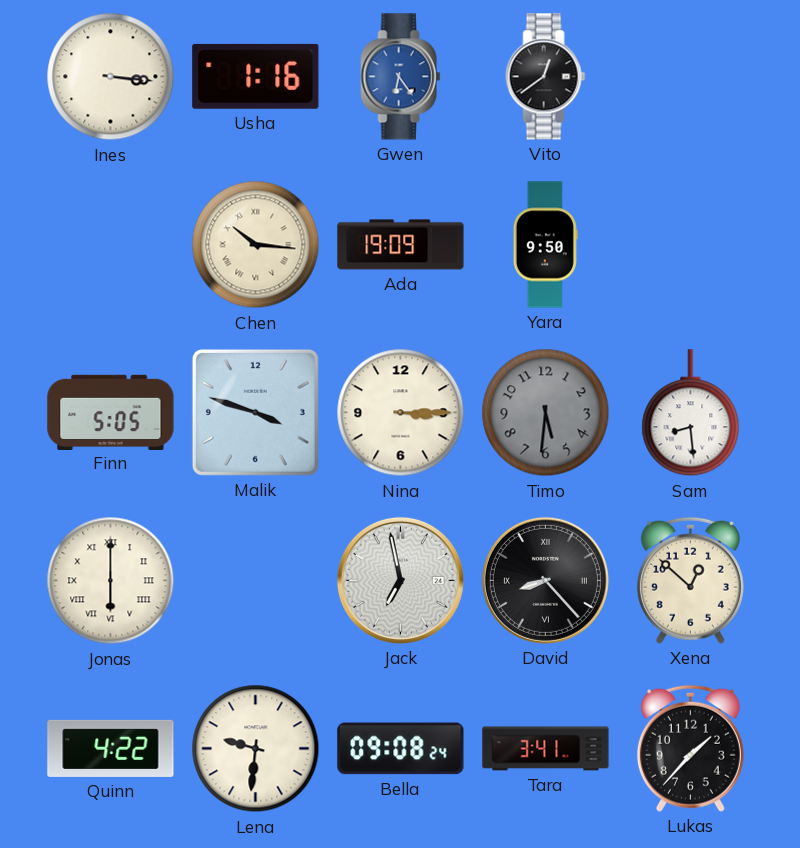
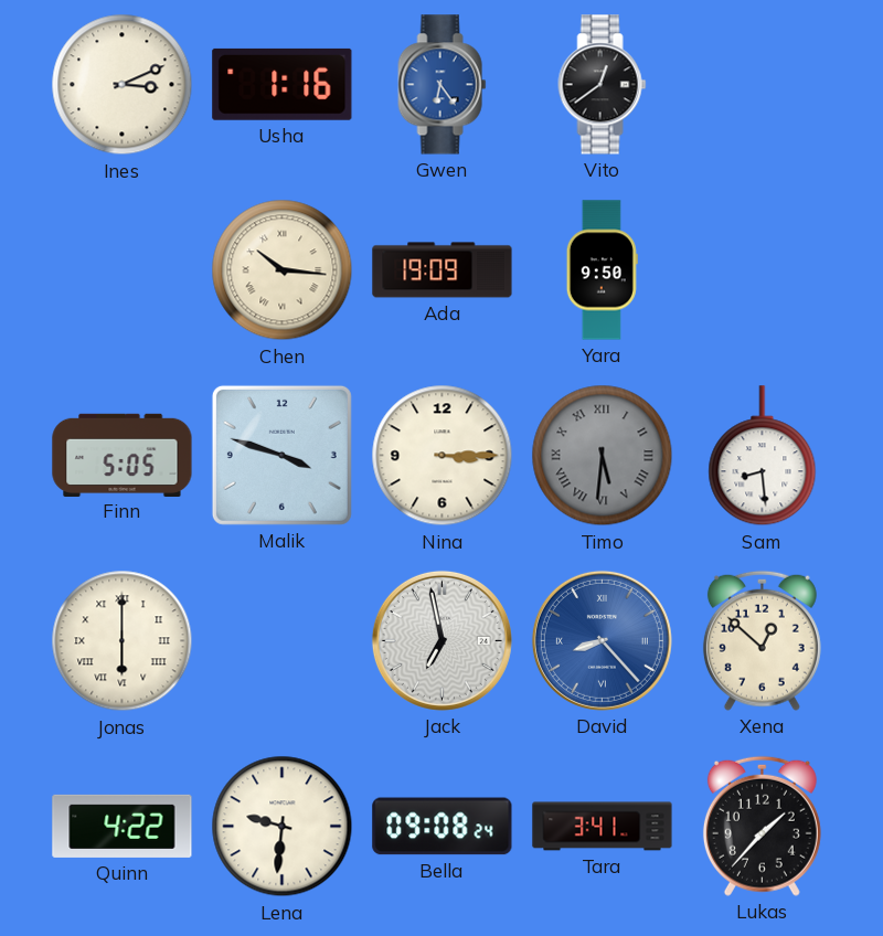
Ines: 3:16 -> 3:11
Timo numerals: Arabic -> Roman
David dial: black -> blue
